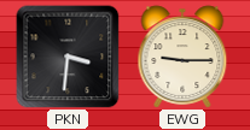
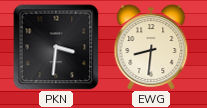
EWG: 9:15 -> 8:31
